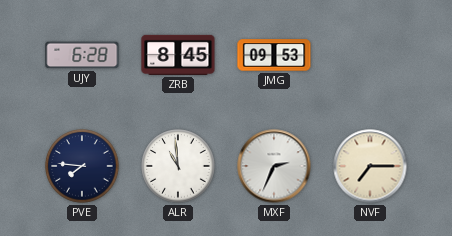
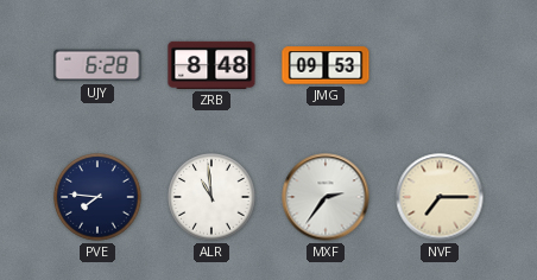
ZRB: 8:45 -> 8:48
MXF: 2:34 -> 2:36
